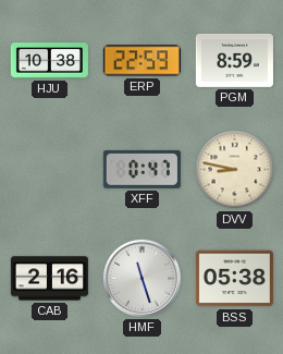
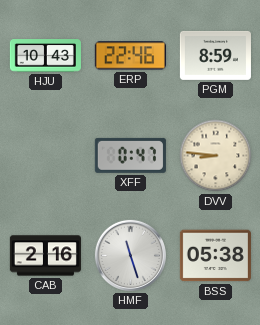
HJU: 10:38 -> 10:43
ERP: 22:59 -> 22:46
DVV: 8:47 -> 8:46
